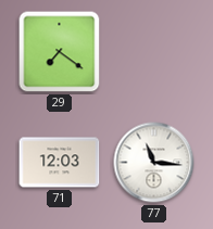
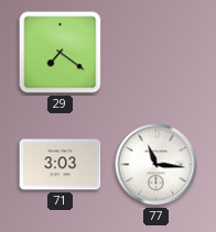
71: 12:03 -> 3:03
